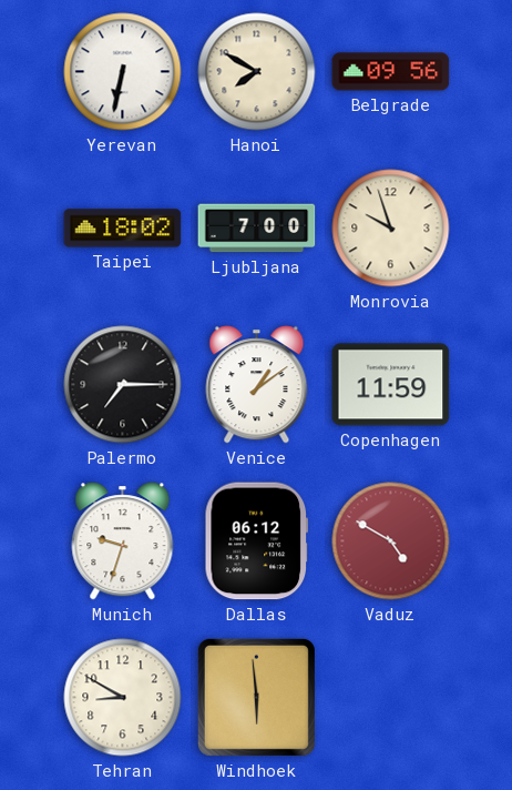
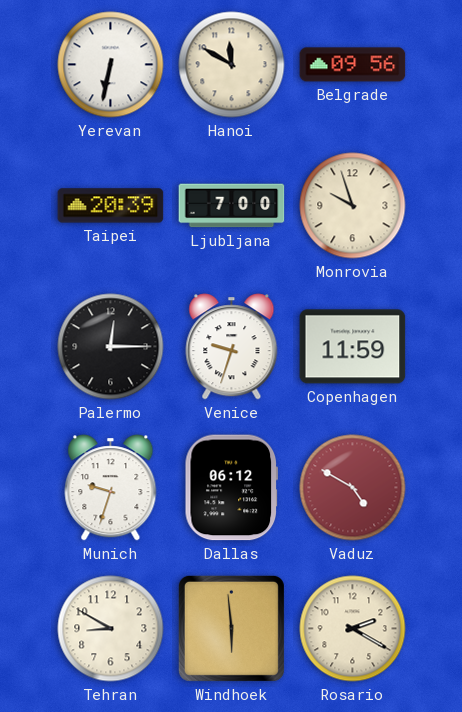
Hanoi: 7:50 -> 11:50
Taipei: 18:02 -> 20:39
Palermo: 7:15 -> 12:15
Venice: 1:09 -> 9:33
Rosario: none -> 2:20
